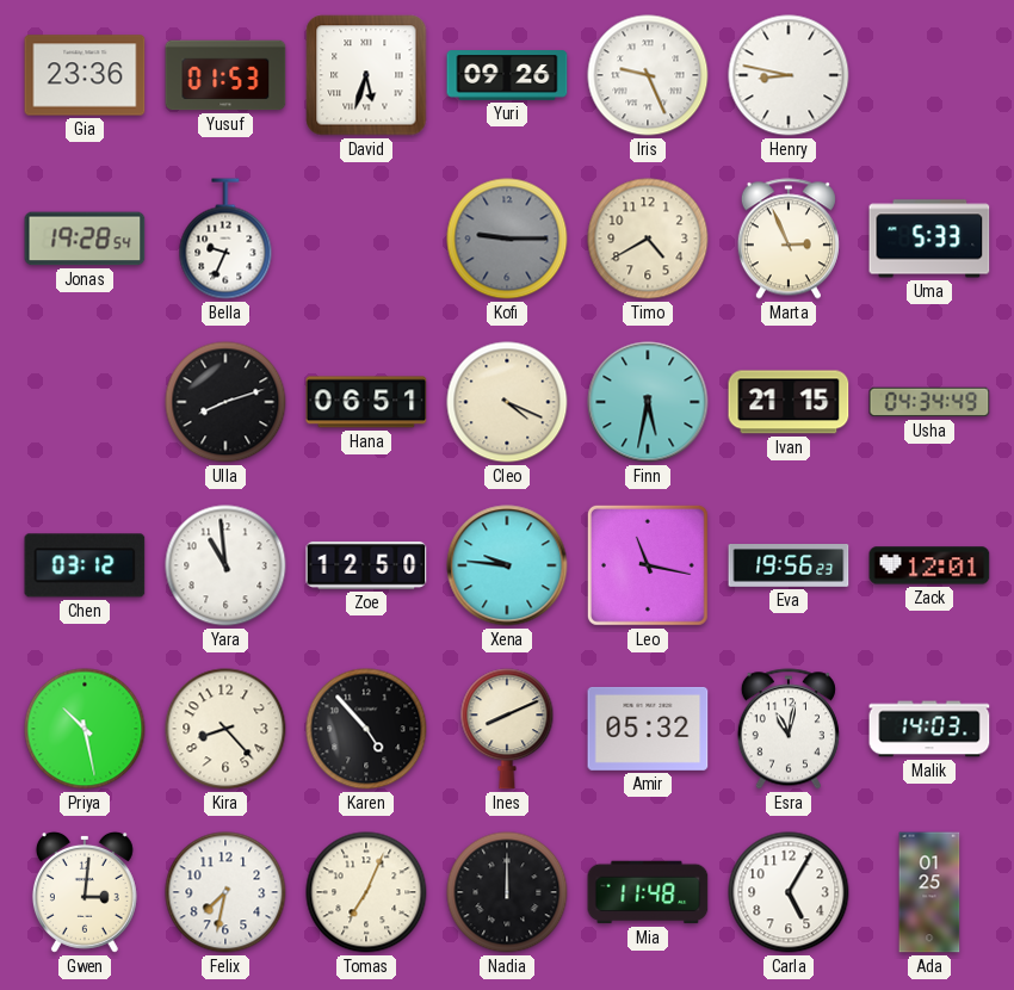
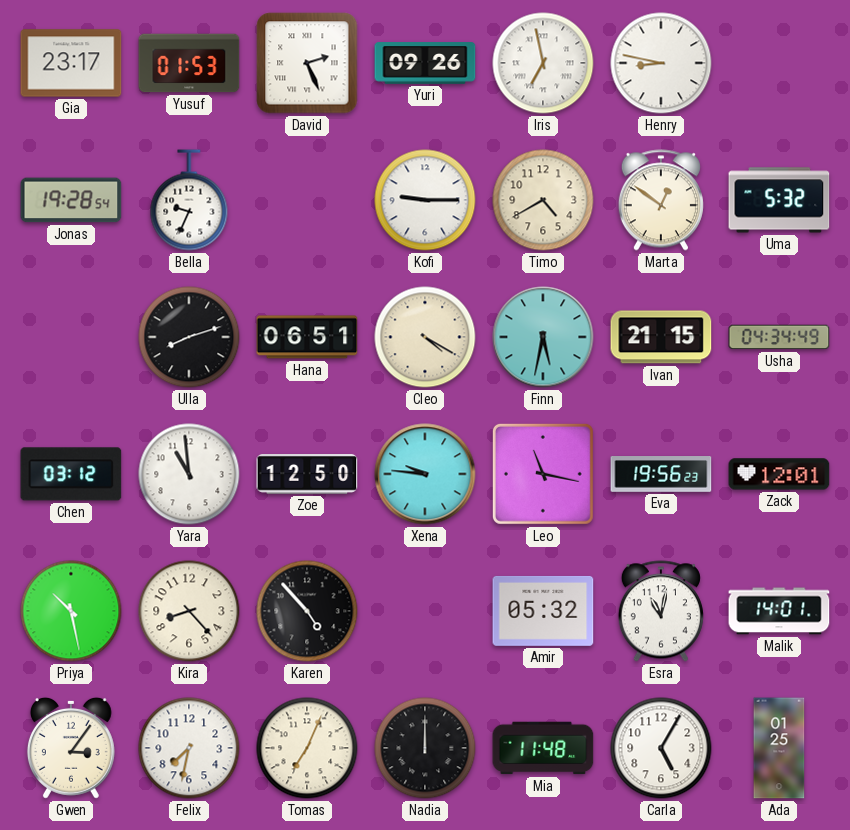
Gia: 23:36 -> 23:17
David: 5:33 -> 2:26
Iris: 9:26 -> 6:58
Kofi dial: grey -> white
Marta: 2:56 -> 12:51
Uma: 5:33 -> 5:32
Cleo: 4:19 -> 4:20
Ines: 8:11 -> none
Malik: 14:03 -> 14:01
Gwen: 3:01 -> 3:06
